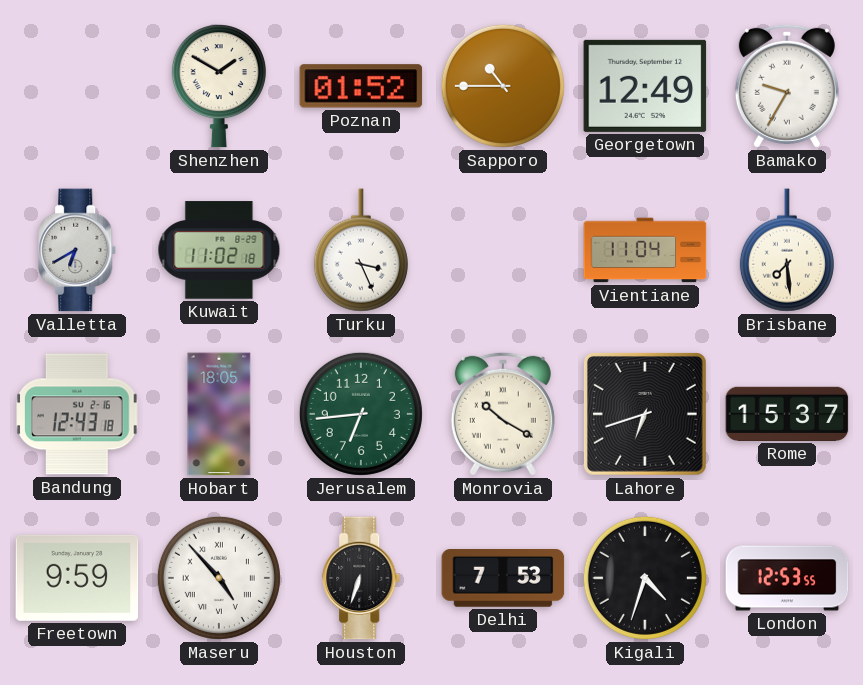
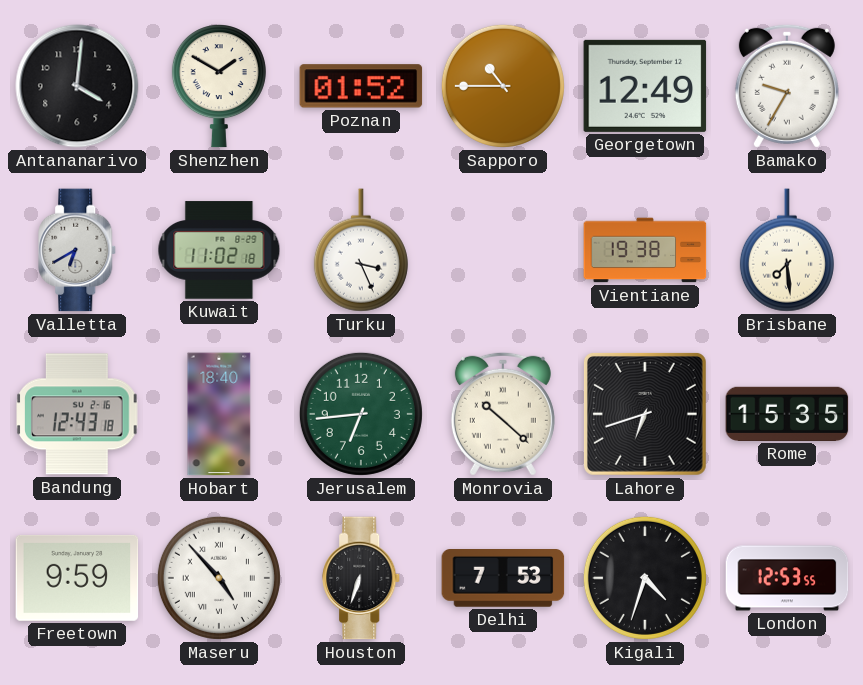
Antananarivo: none -> 4:01
Vientiane: 11:04 -> 19:38
Hobart: 18:05 -> 18:40
Monrovia: 10:20 -> 10:22
Rome: 15:37 -> 15:35
